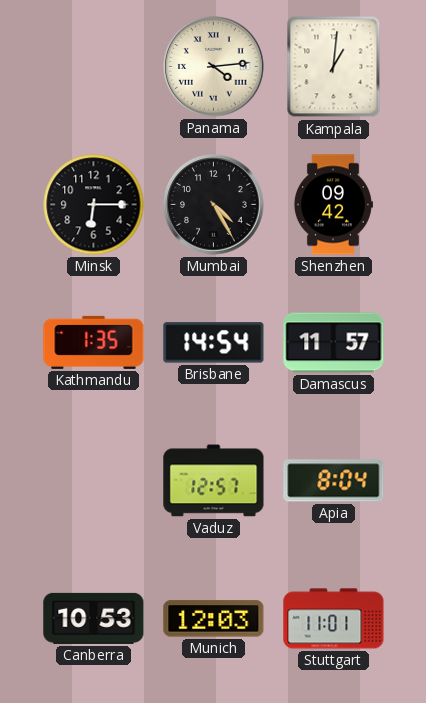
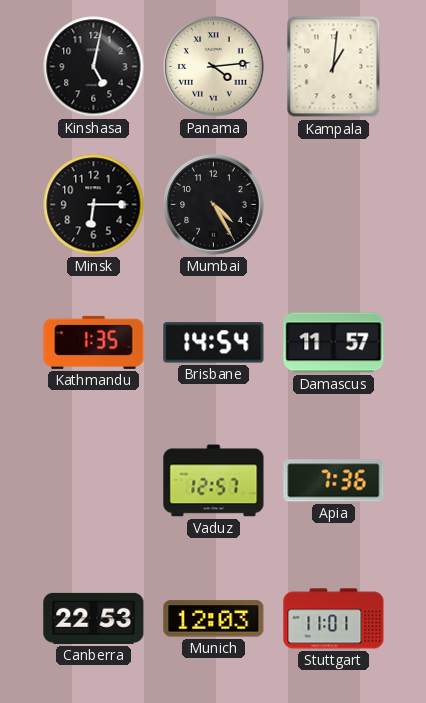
Kinshasa: none -> 5:02
Shenzhen: 09:42 -> none
Apia: 8:04 -> 7:36
Canberra: 10:53 -> 22:53
